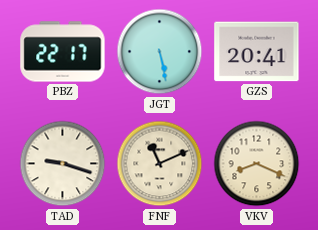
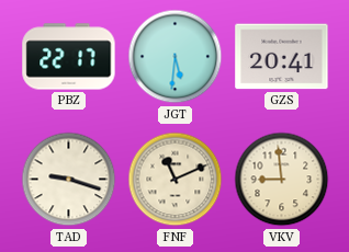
JGT: 5:28 -> 5:31
VKV: 8:19 -> 8:59
